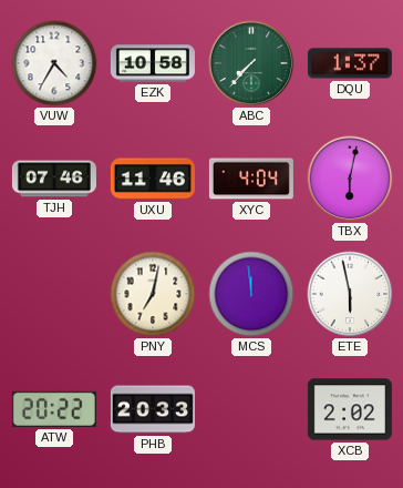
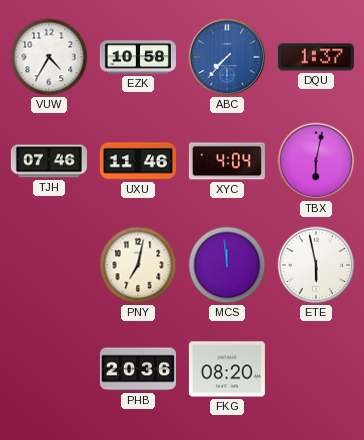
ABC dial: green -> blue
ATW: 20:22 -> none
PHB: 20:33 -> 20:36
FKG: none -> 08:20
XCB: 2:02 -> none
